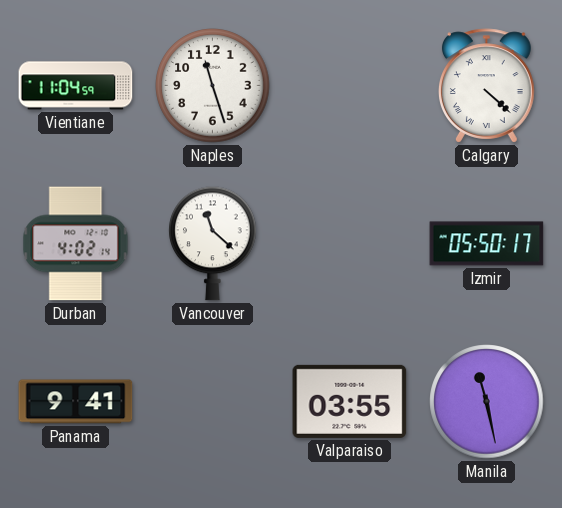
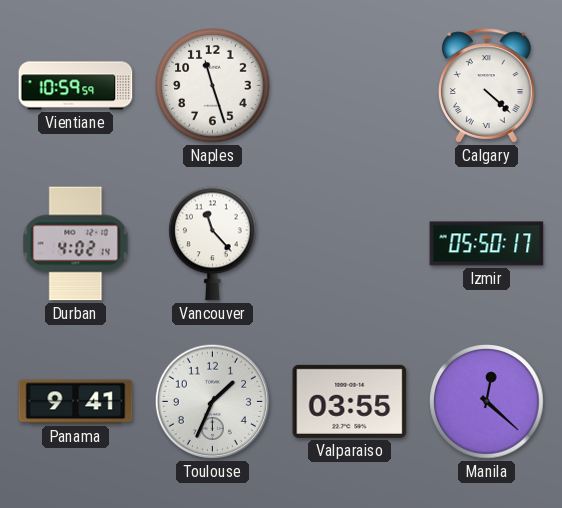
Vientiane: 11:04 -> 10:59
Vancouver: 11:22 -> 11:23
Toulouse: none -> 1:34
Manila: 11:28 -> 12:22
